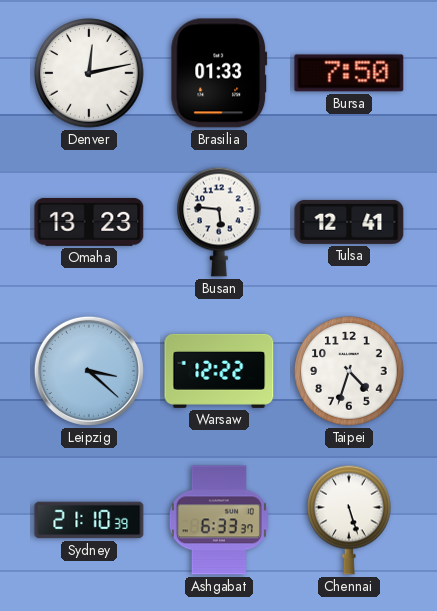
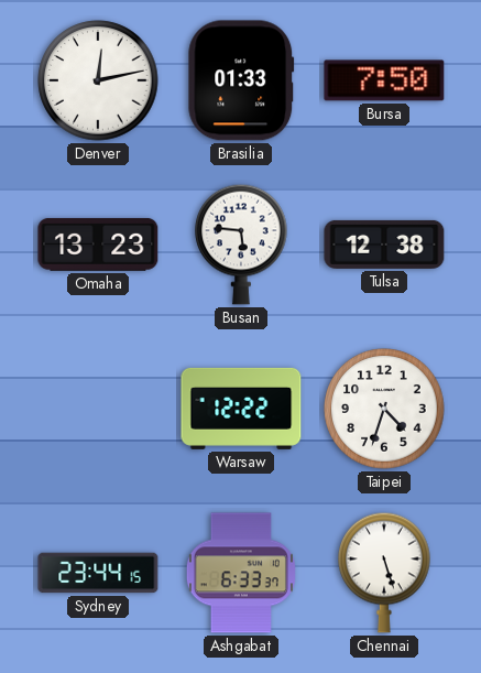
Tulsa: 12:41 -> 12:38
Leipzig: 3:22 -> none
Sydney: 21:10 -> 23:44
